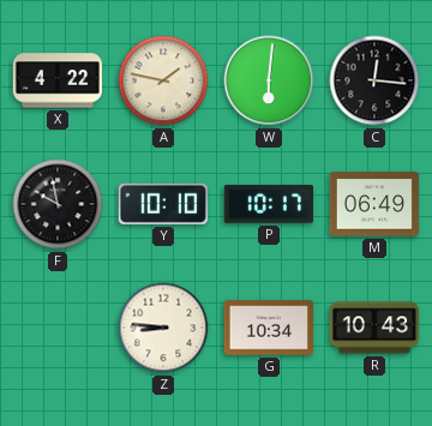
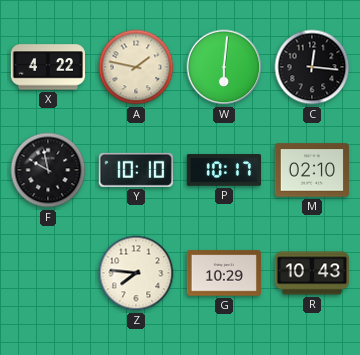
M: 06:49 -> 02:10
Z: 8:46 -> 7:46
G: 10:34 -> 10:29
